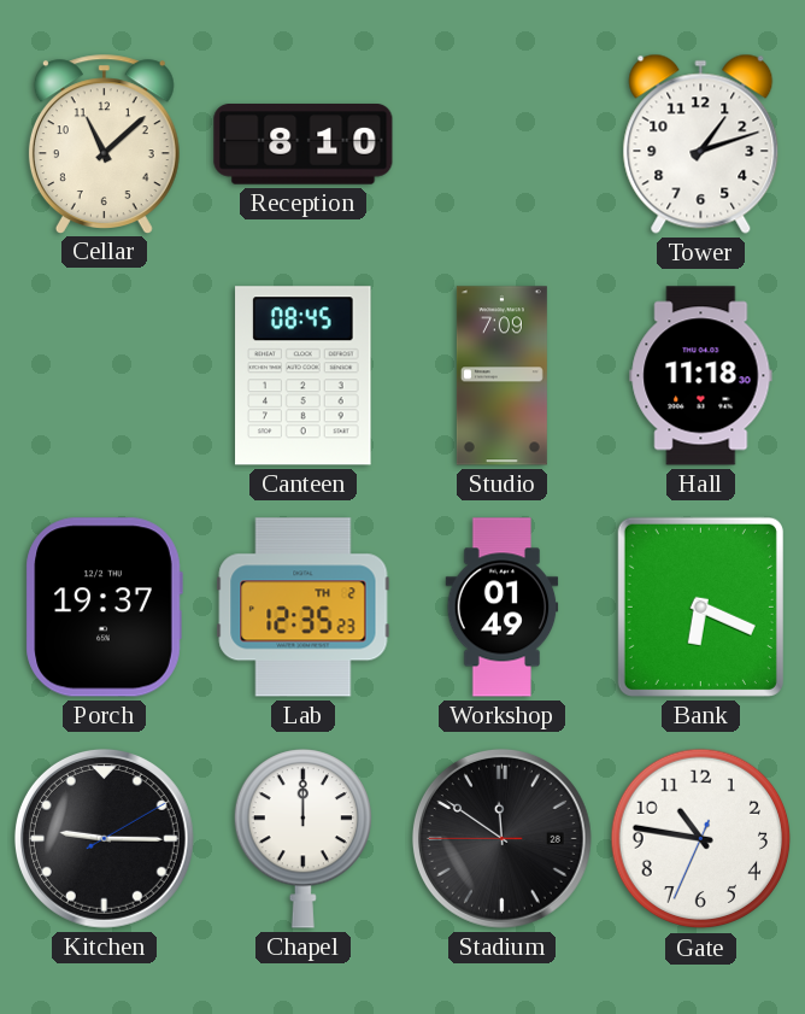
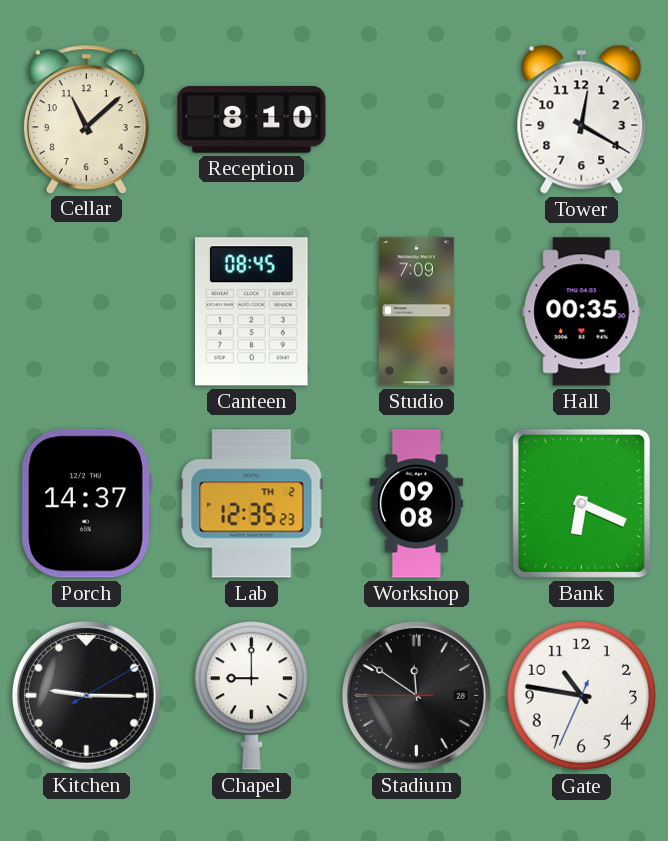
Tower: 1:12 -> 12:20
Hall: 11:18 -> 00:35
Porch: 19:37 -> 14:37
Workshop: 01:49 -> 09:08
Chapel: 12:00 -> 9:00
